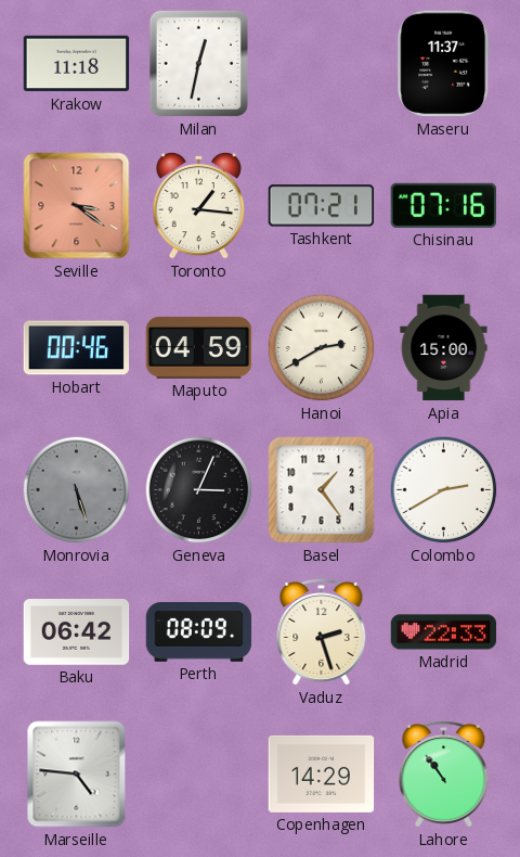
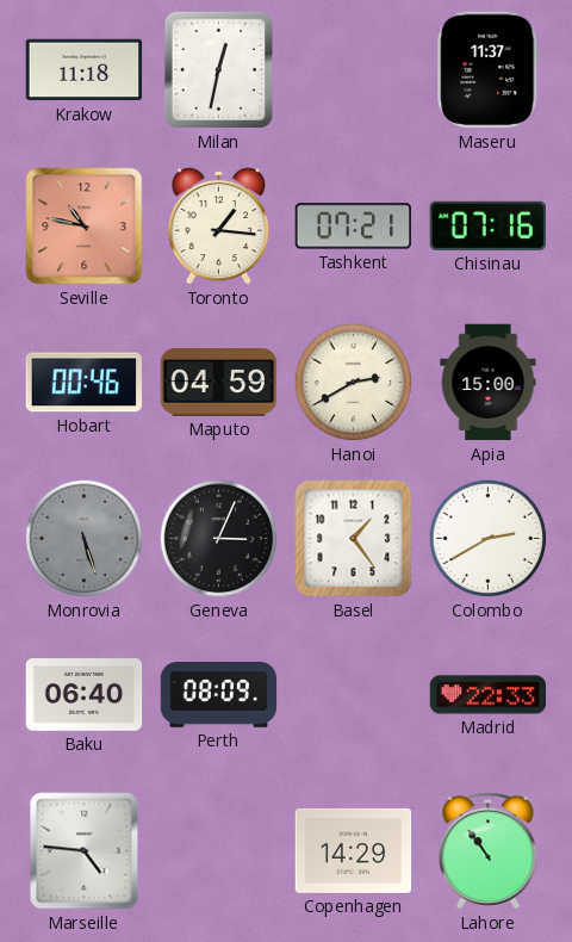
Seville: 3:21 -> 10:47
Baku: 06:42 -> 06:40
Vaduz: 2:27 -> none
